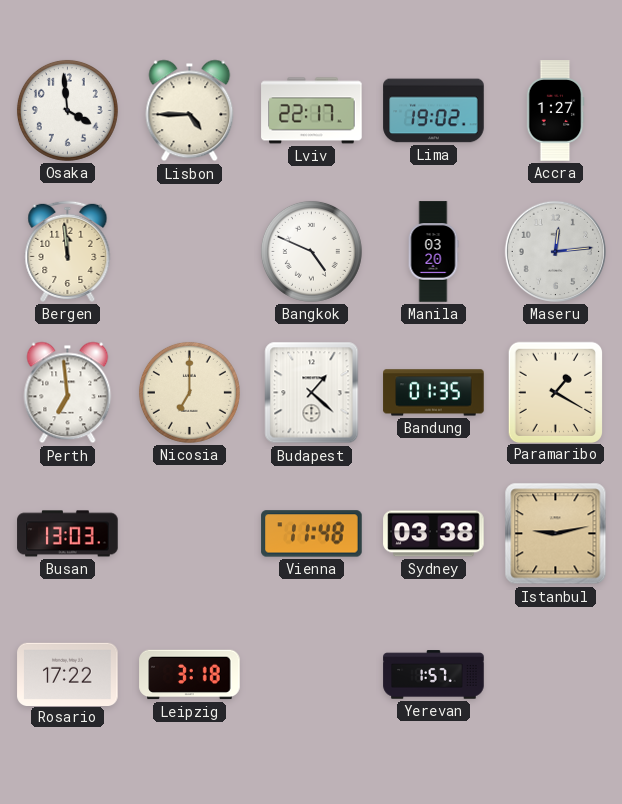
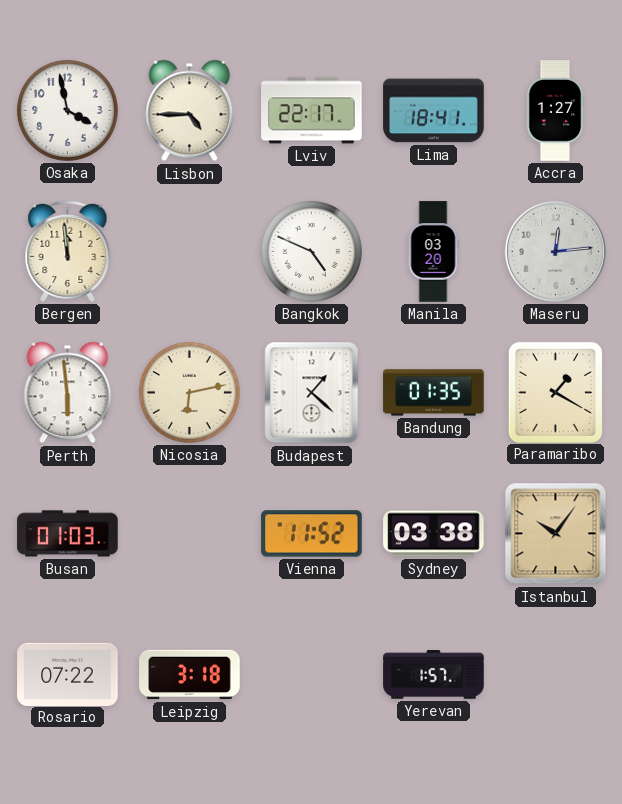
Osaka: 3:59 -> 3:58
Lima: 19:02 -> 18:41
Perth: 6:59 -> 5:59
Nicosia: 7:00 -> 6:13
Busan: 13:03 -> 01:03
Vienna: 11:48 -> 11:52
Istanbul: 9:13 -> 10:06
Rosario: 17:22 -> 07:22
